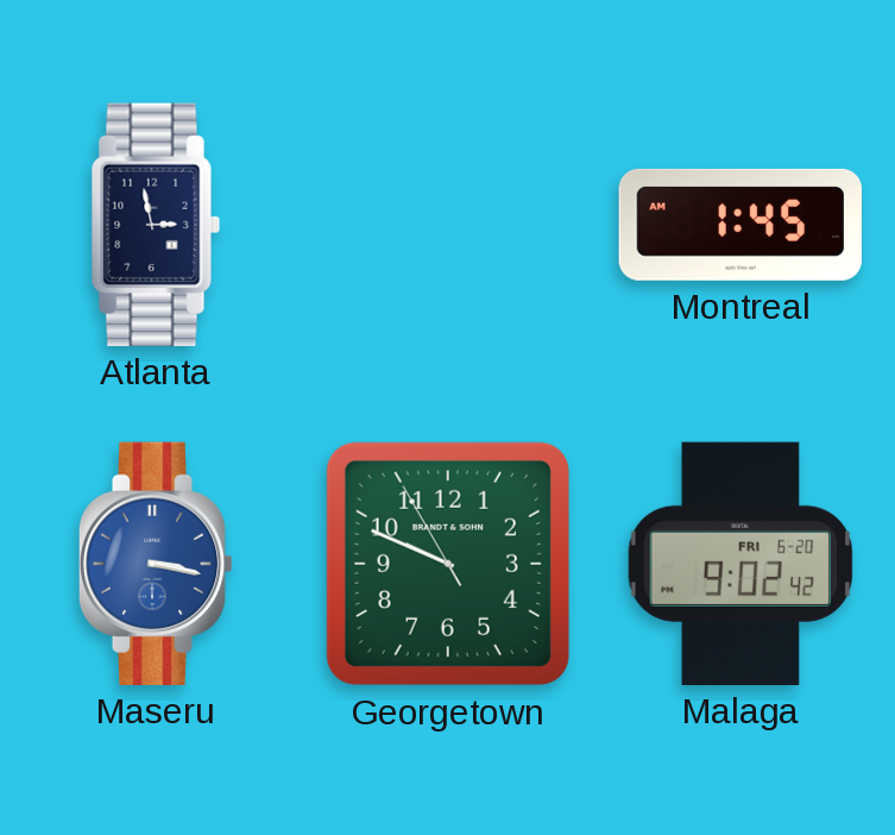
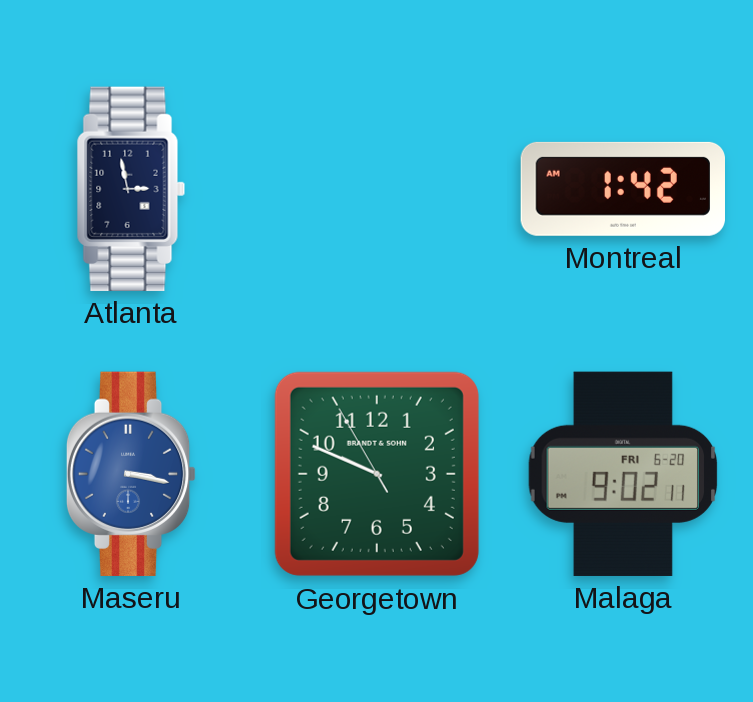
Montreal: 1:45 -> 1:42
Malaga: 9:02:42 -> 9:02:11
